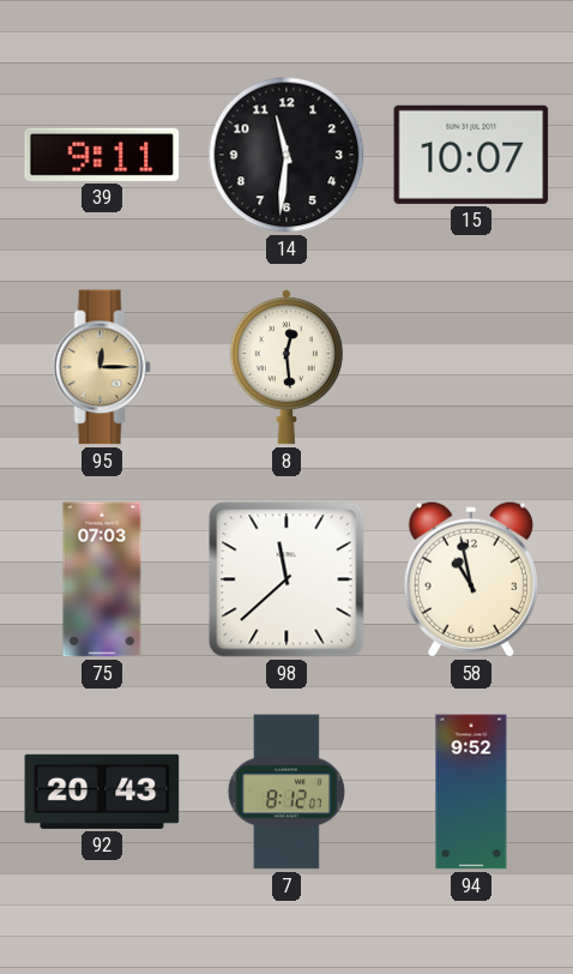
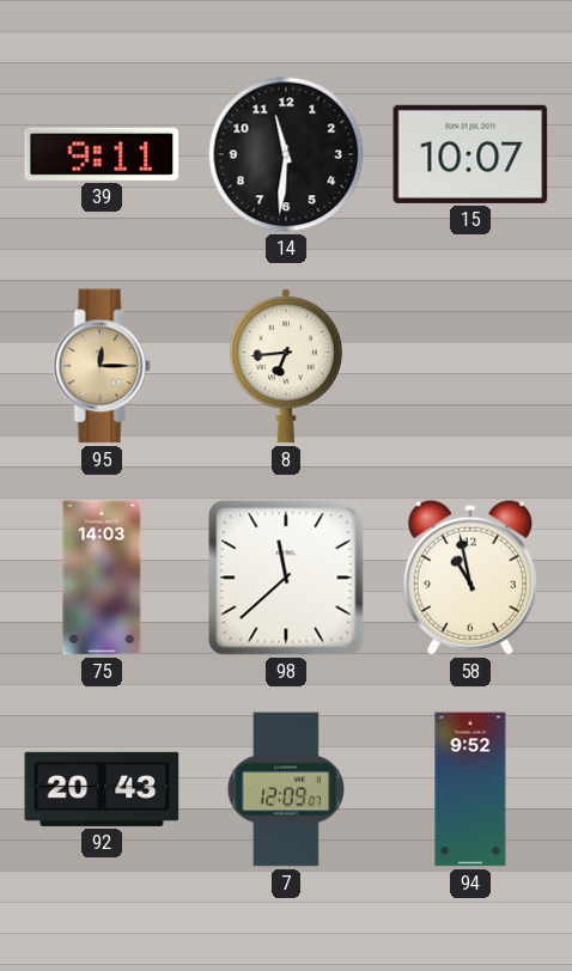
8: 12:29 -> 6:44
75: 07:03 -> 14:03
7: 8:12 -> 12:09
